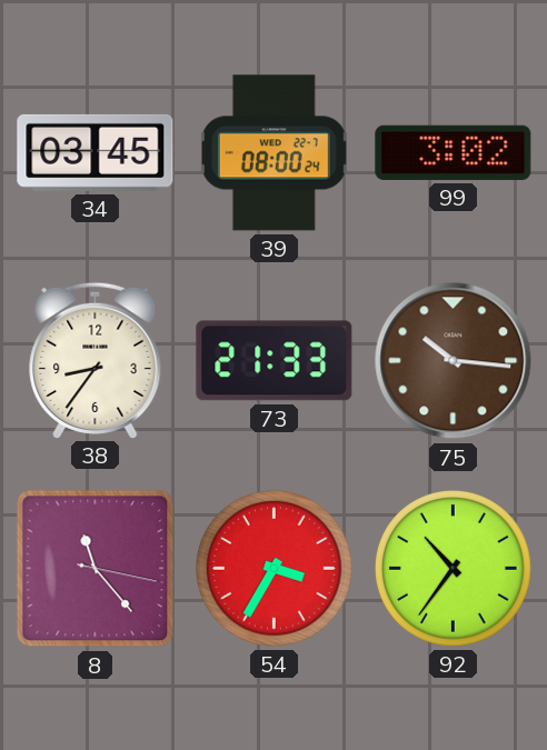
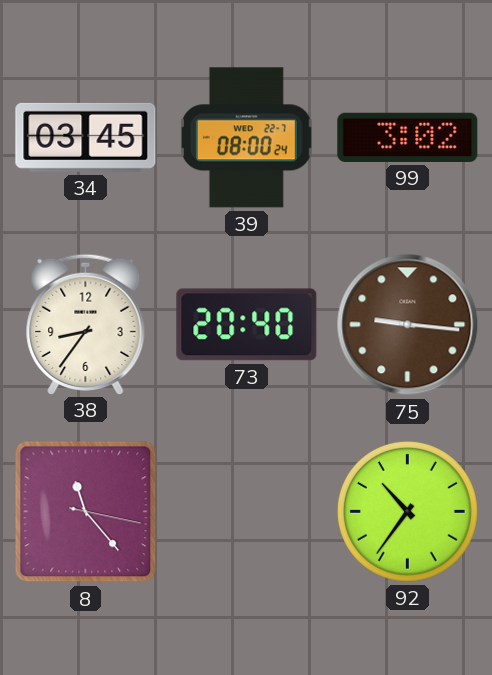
73: 21:33 -> 20:40
75: 10:16 -> 9:16
54: 3:35 -> none
